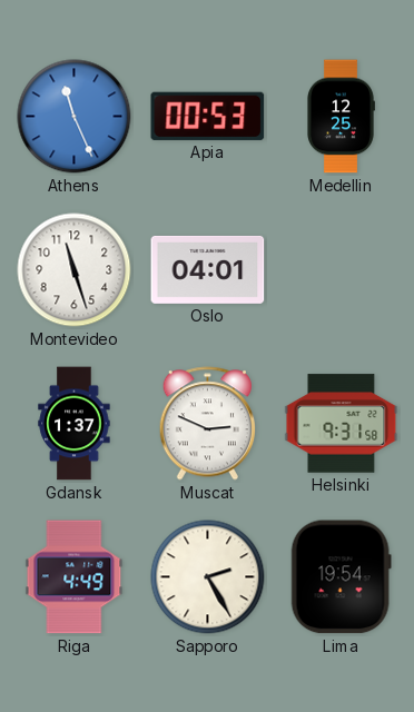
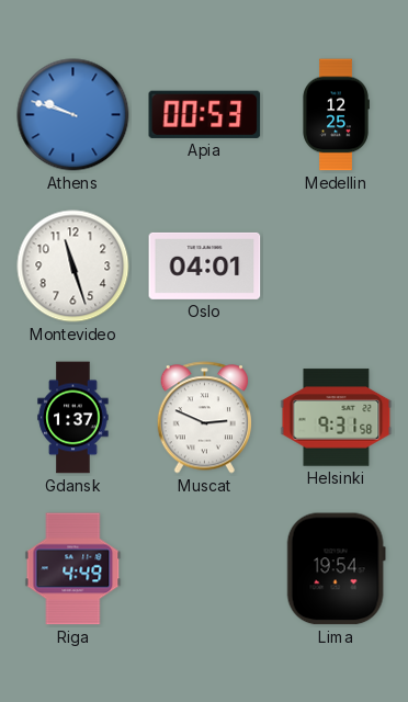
Athens: 11:26 -> 9:48
Sapporo: 2:25 -> none
